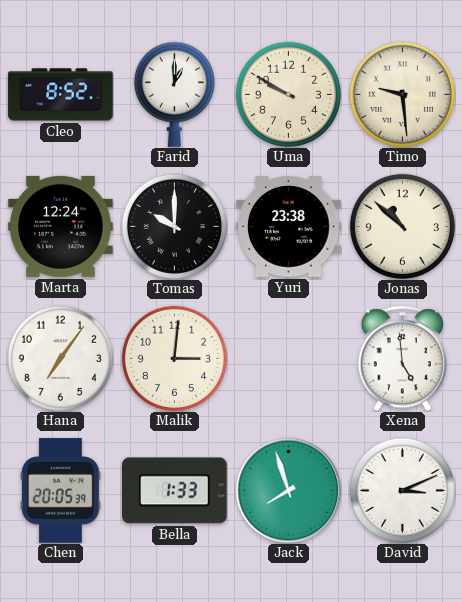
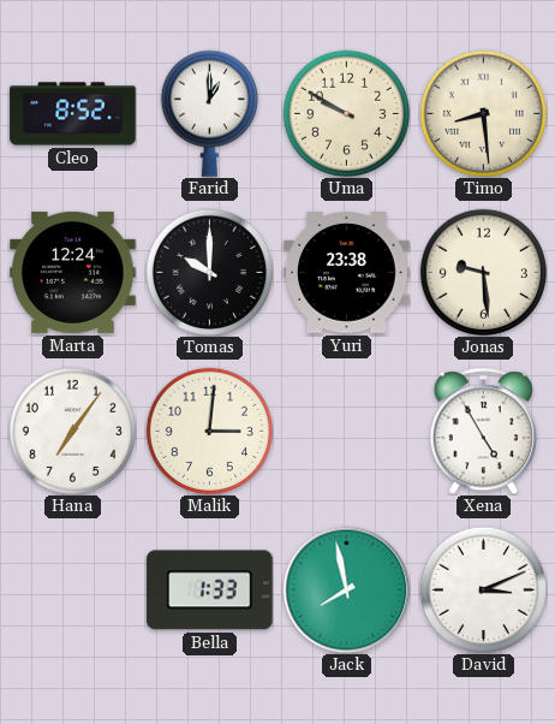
Timo: 9:29 -> 8:29
Jonas: 10:52 -> 9:29
Xena: 4:59 -> 4:55
Chen: 20:05 -> none
Jack: 7:57 -> 7:58
